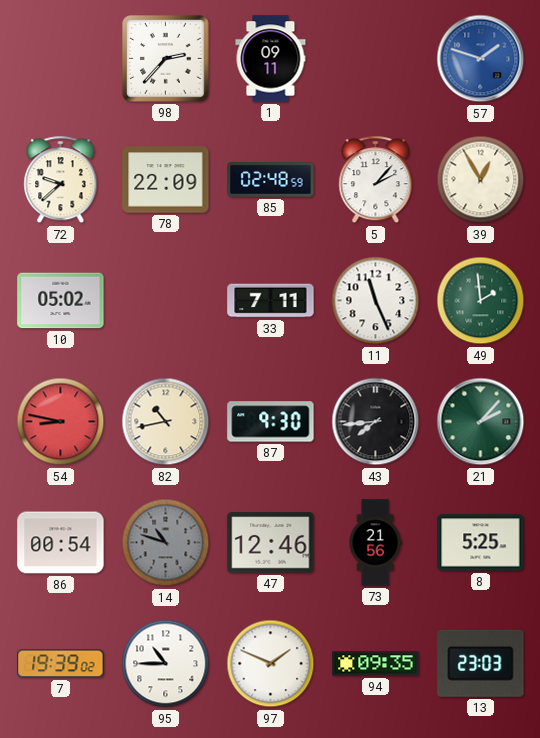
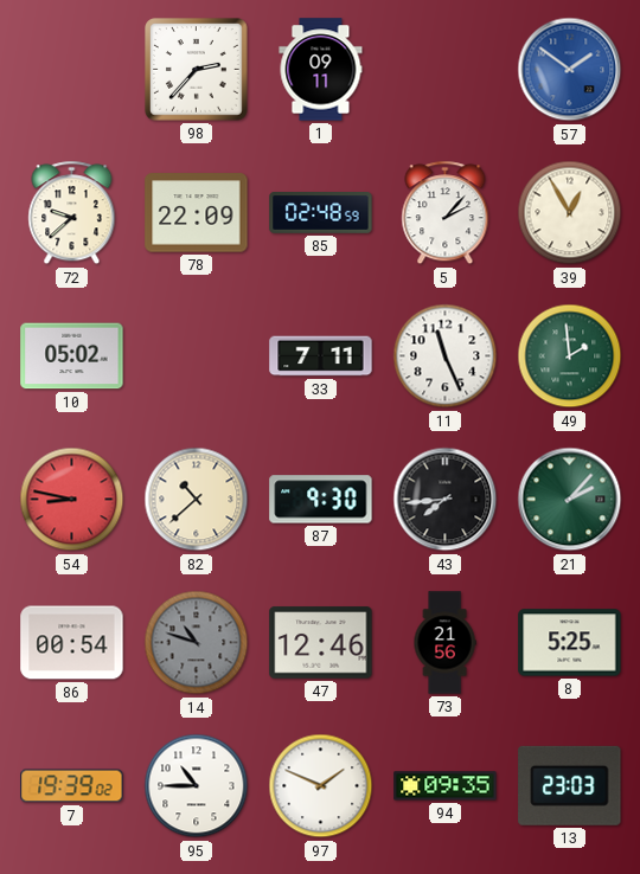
57: 1:48 -> 1:51
82: 10:43 -> 10:38
